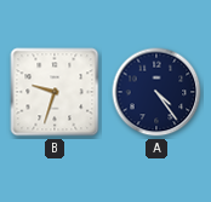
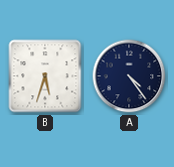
B: 9:33 -> 5:33
